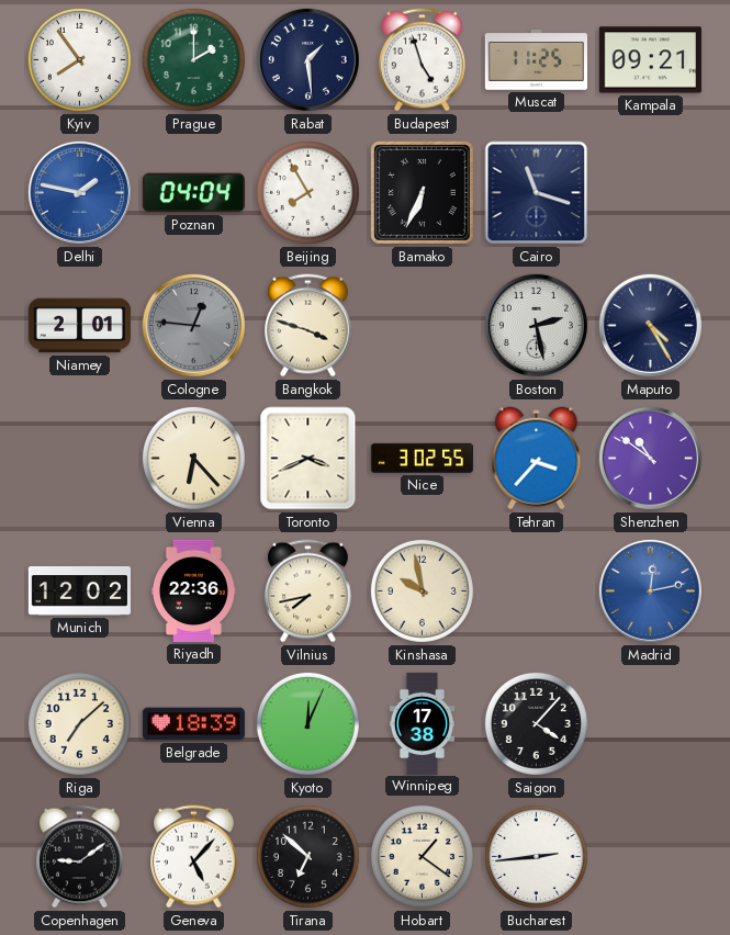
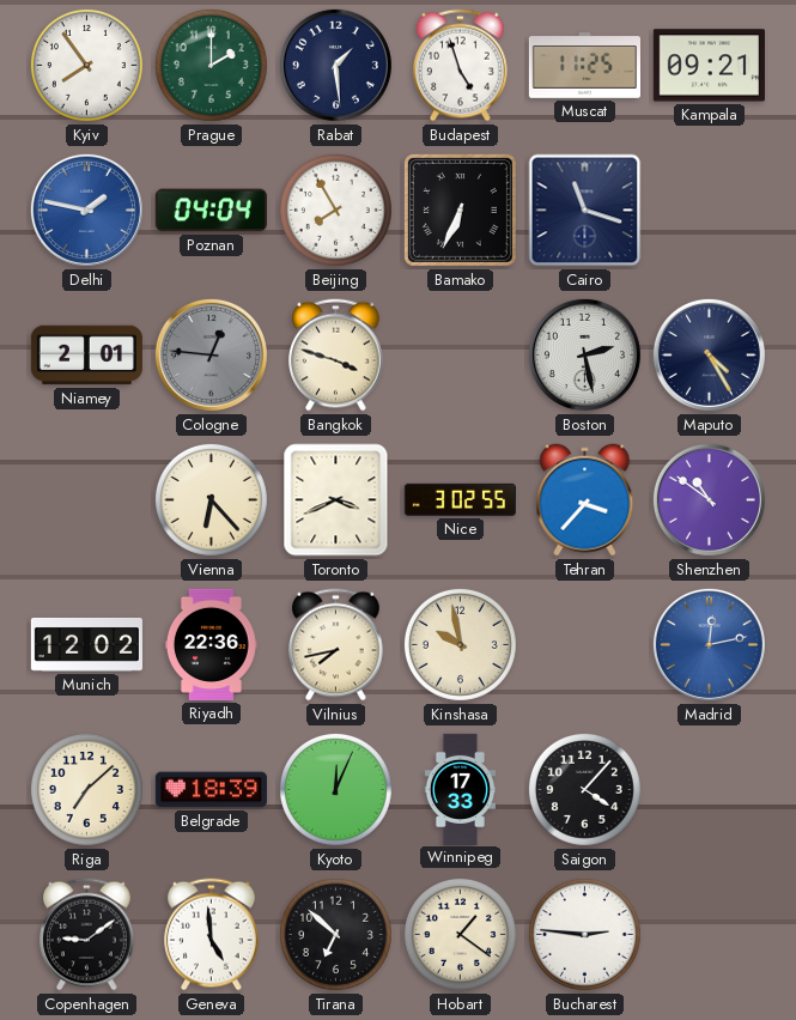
Winnipeg: 17:38 -> 17:33
Geneva: 5:07 -> 4:59
Bucharest: 2:44 -> 2:46
